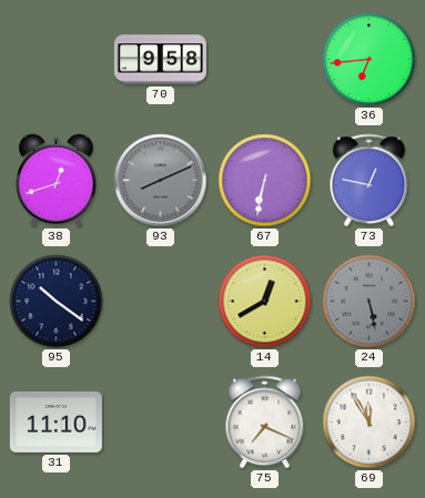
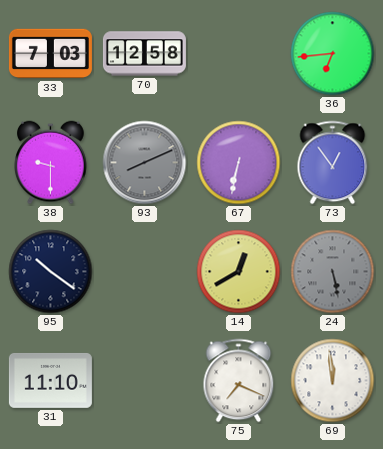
33: none -> 7:03
70: 9:58 -> 12:58
38: 12:42 -> 9:30
73: 12:47 -> 12:54
69: 11:55 -> 11:59
